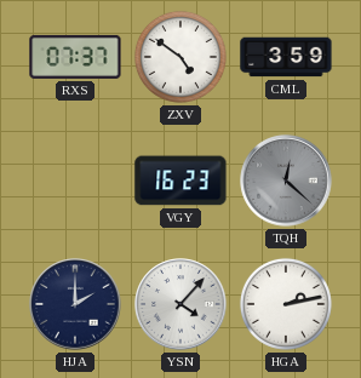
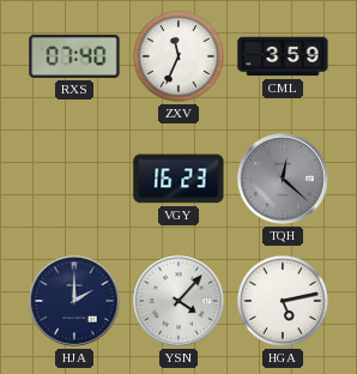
RXS: 07:37 -> 07:40
ZXV: 4:51 -> 11:34
HGA: 2:13 -> 5:13
